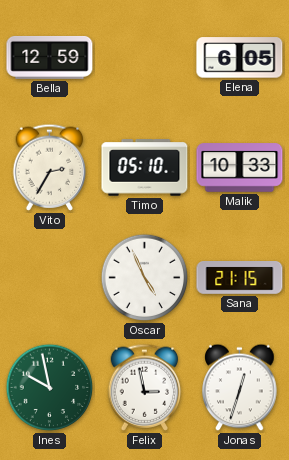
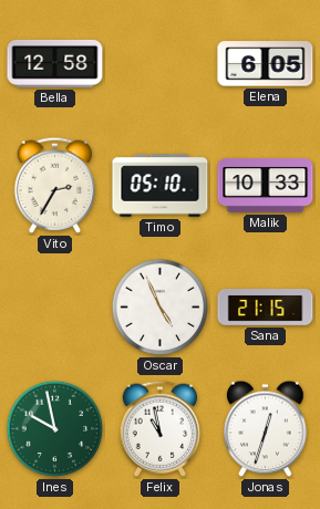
Bella: 12:59 -> 12:58
Felix: 2:58 -> 10:58
